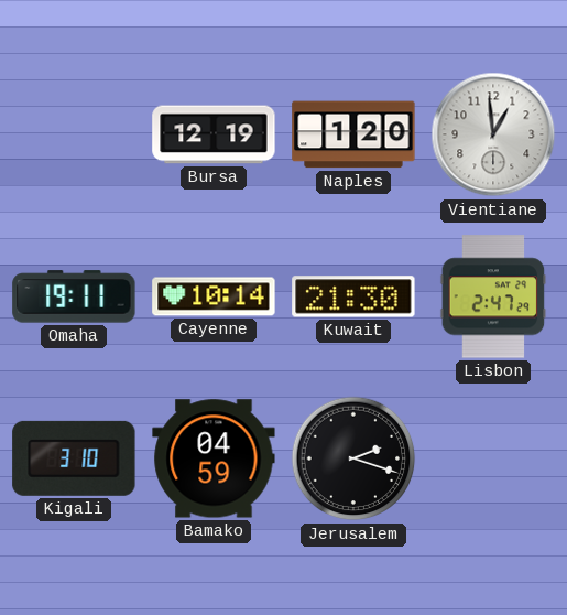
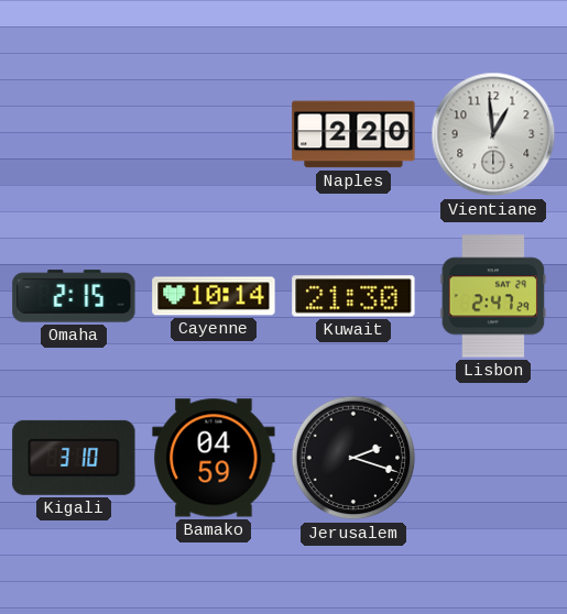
Bursa: 12:19 -> none
Naples: 1:20 -> 2:20
Omaha: 19:11 -> 2:15
